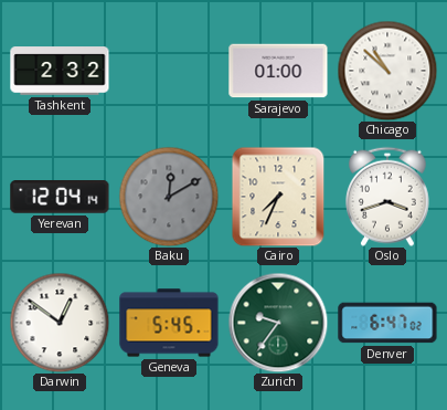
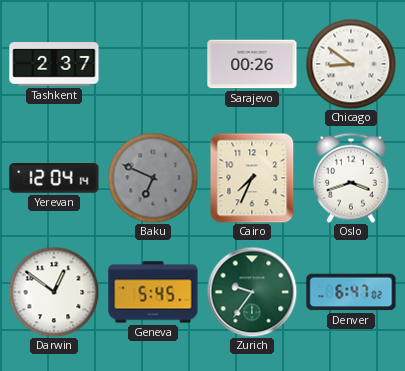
Tashkent: 2:32 -> 2:37
Sarajevo: 01:00 -> 00:26
Chicago: 10:52 -> 8:51
Baku: 12:10 -> 6:49
